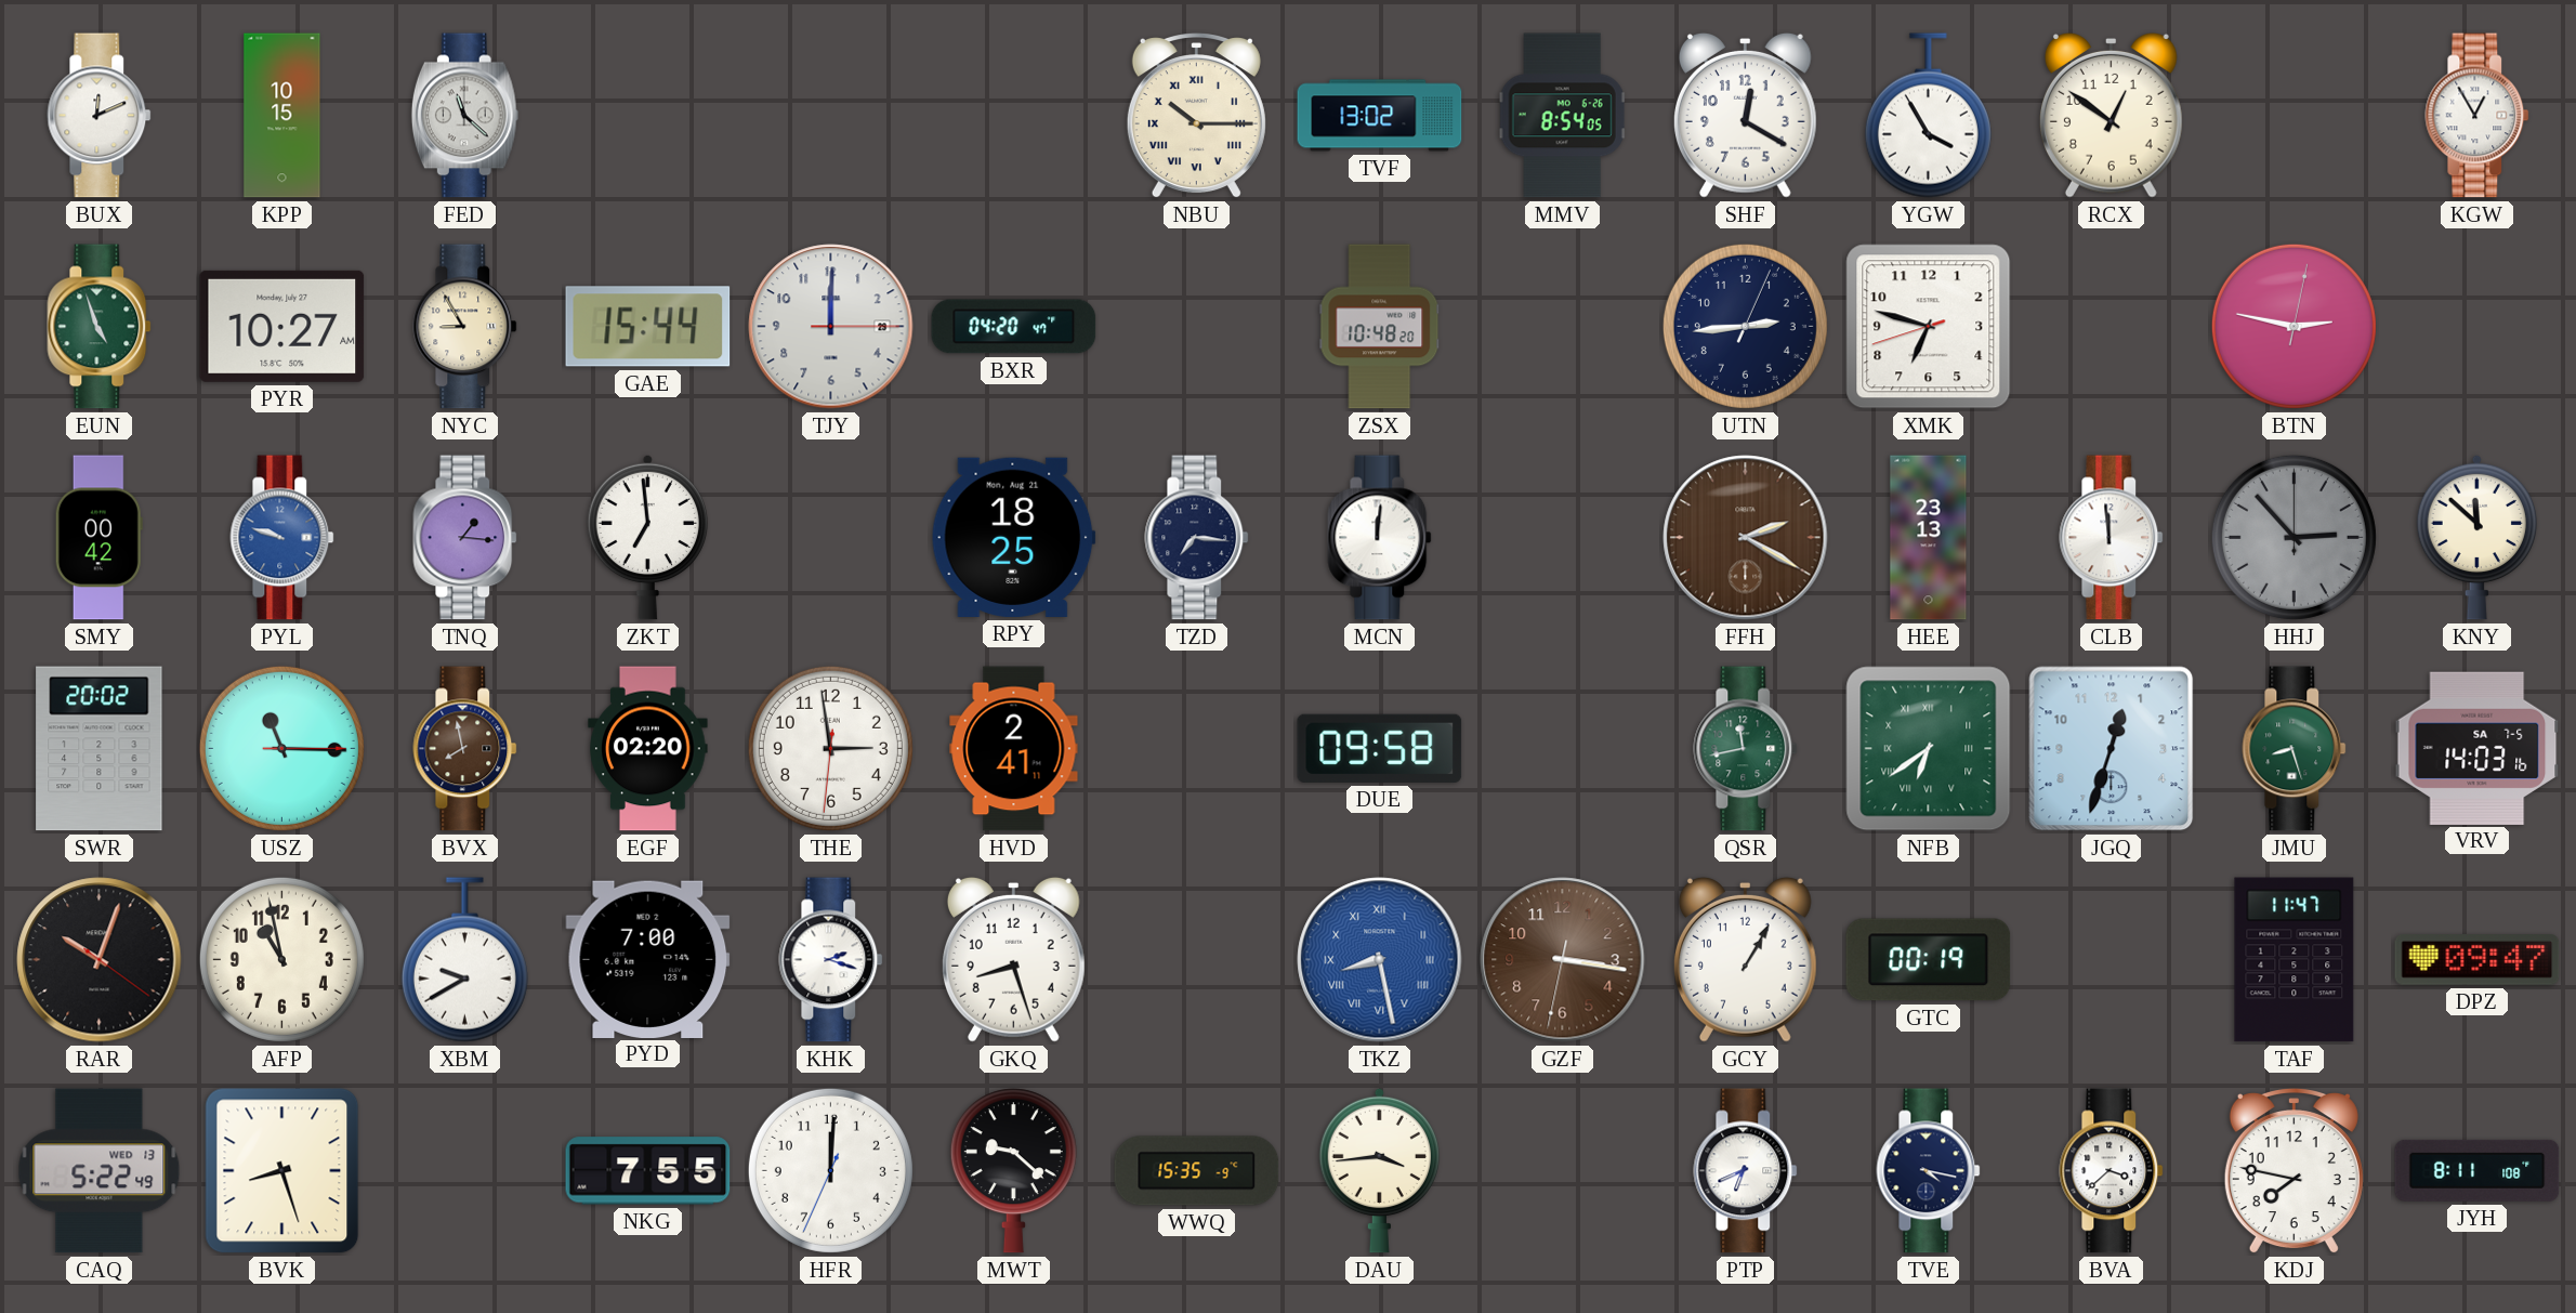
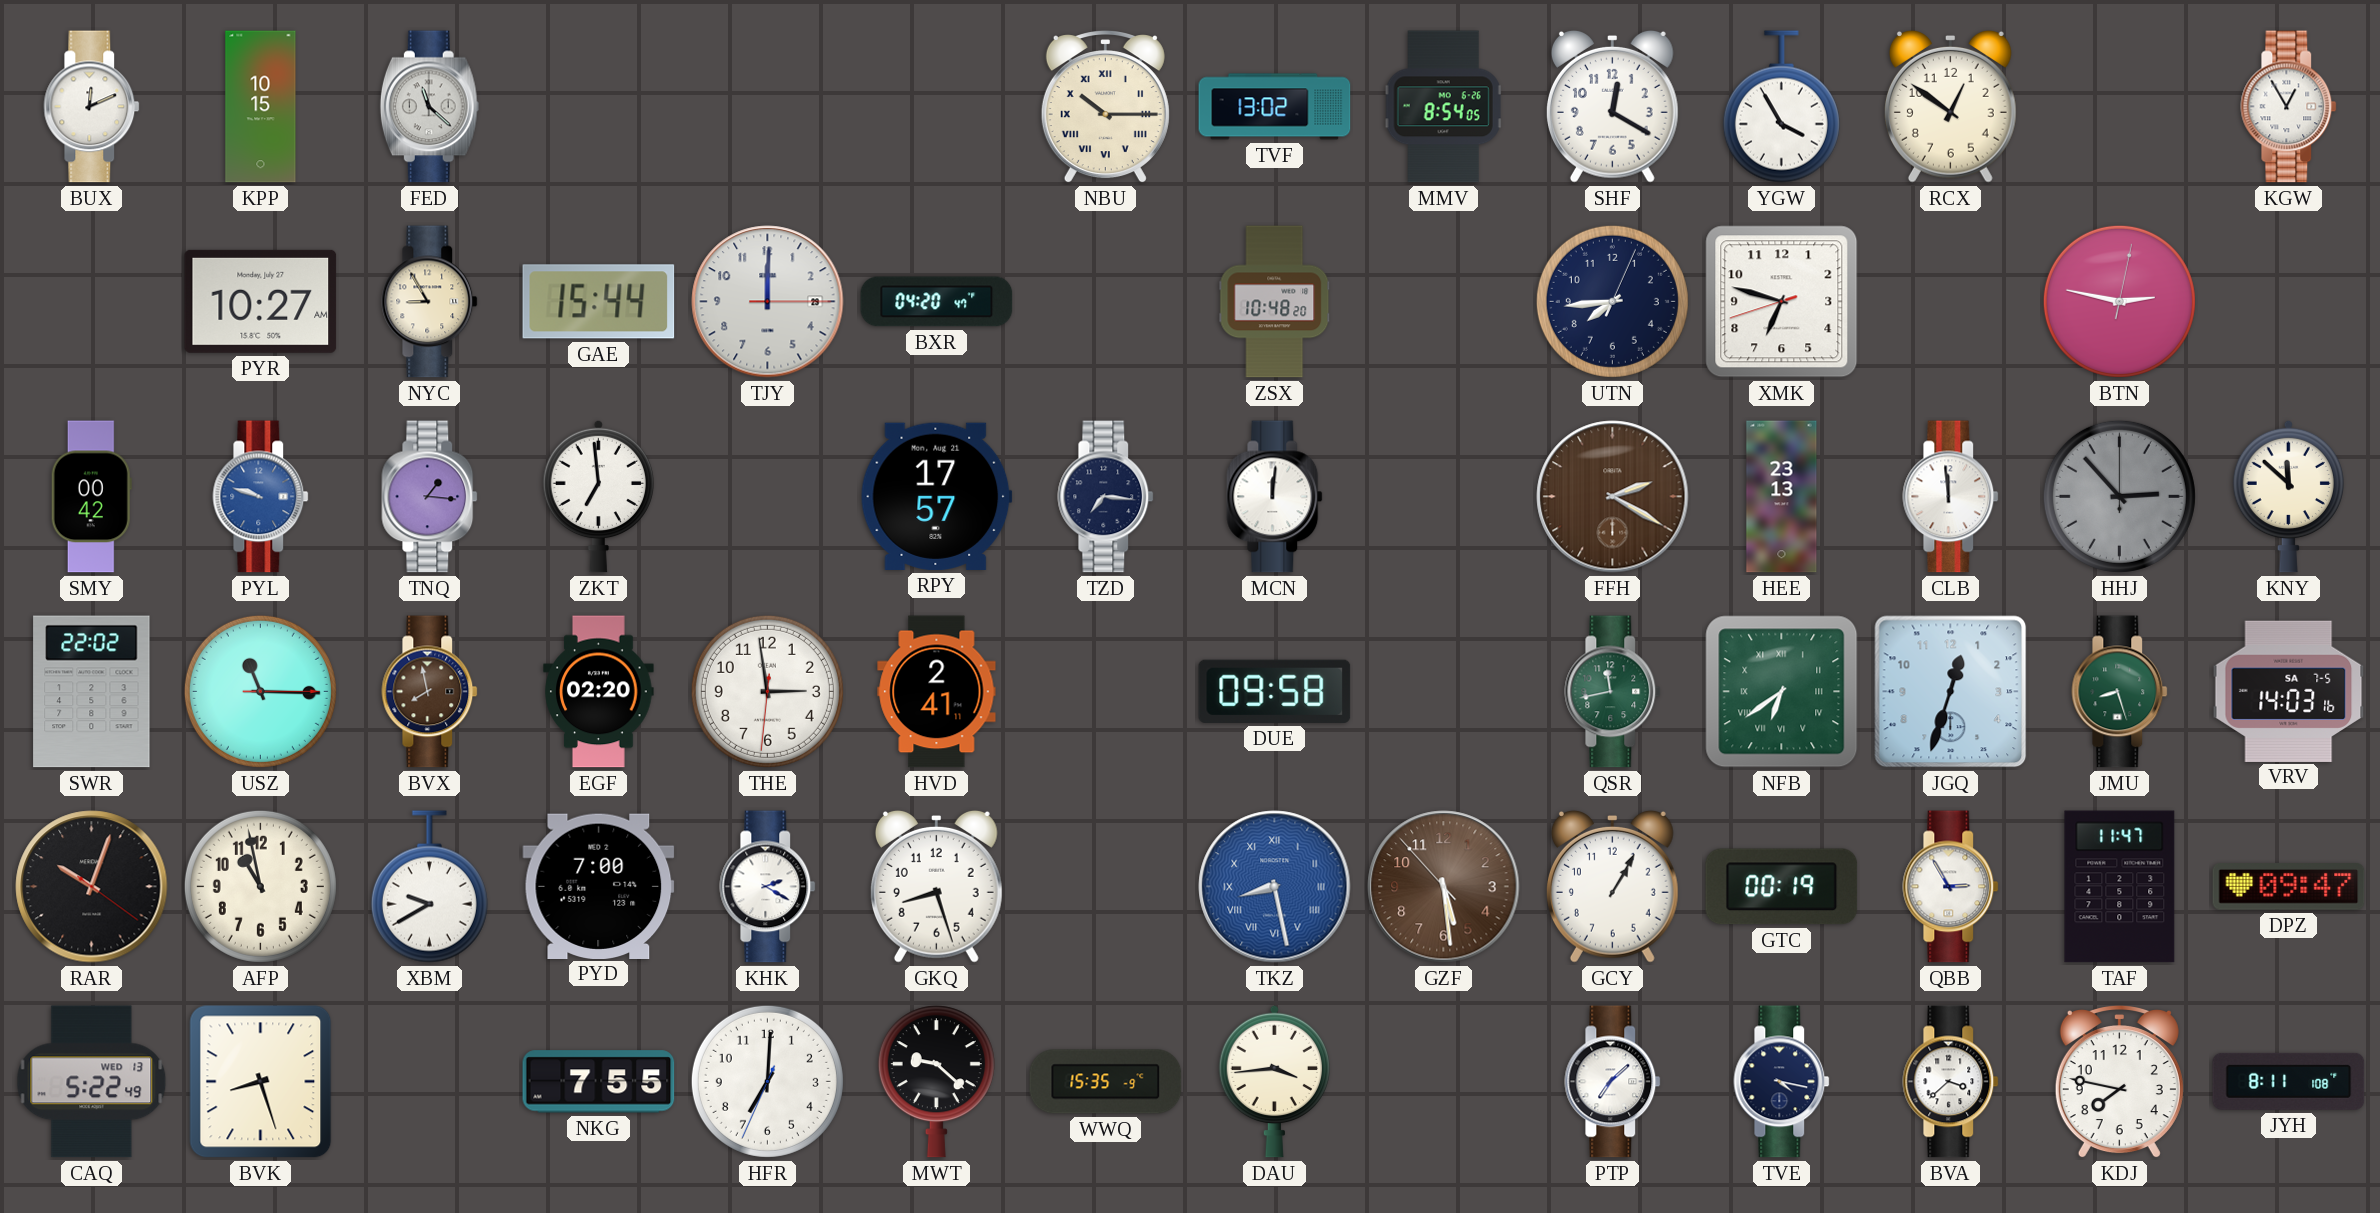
EUN: 4:57 -> none
UTN: 2:44 -> 7:44
RPY: 18:25 -> 17:57
SWR: 20:02 -> 22:02
KHK: 2:18 -> 2:20
GZF: 3:16 -> 5:28
QBB: none -> 2:55
HFR: 12:00 -> 7:00
PTP: 6:41 -> 7:08
